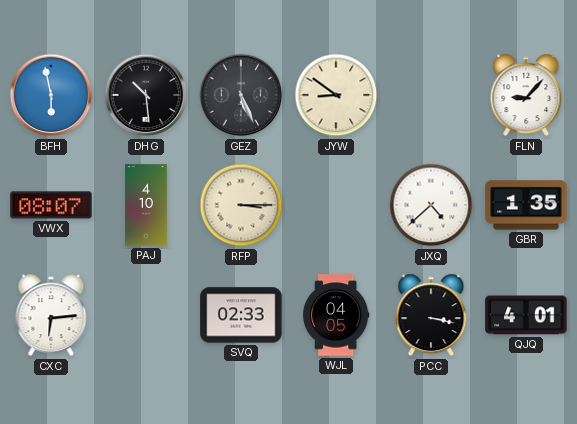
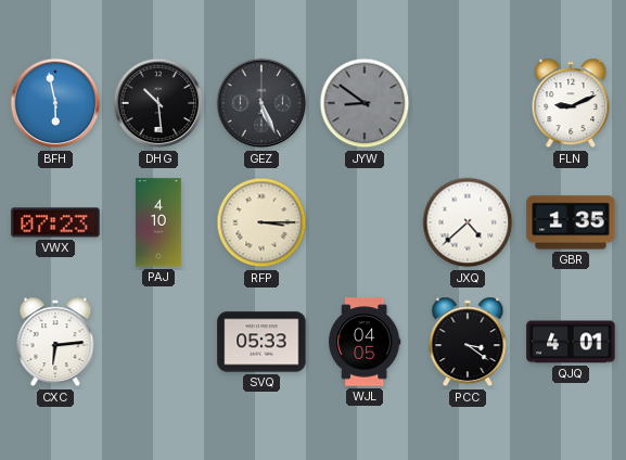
JYW dial: cream -> grey
FLN: 9:07 -> 9:11
VWX: 08:07 -> 07:23
SVQ: 02:33 -> 05:33
PCC: 3:17 -> 3:21
